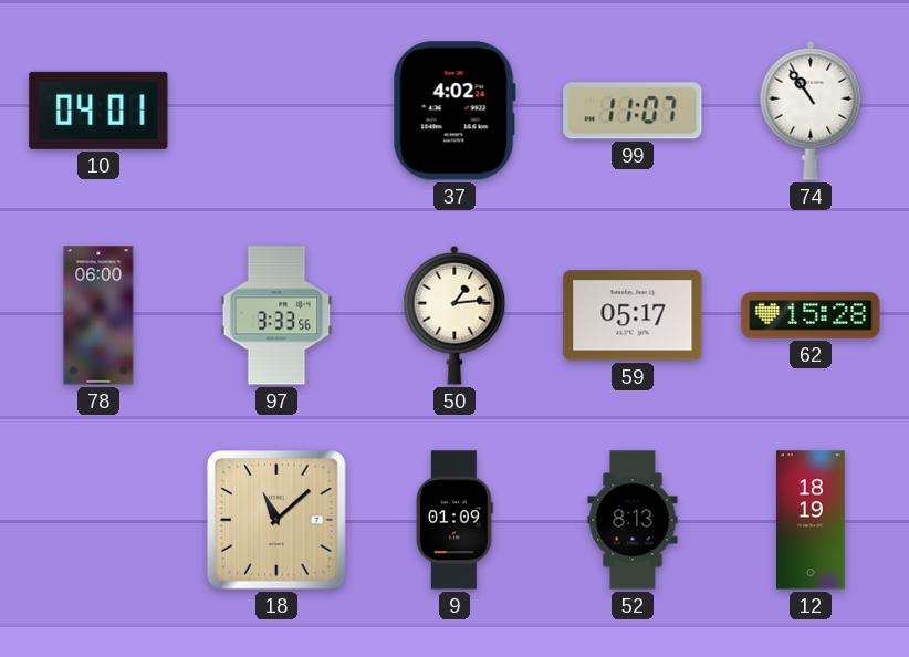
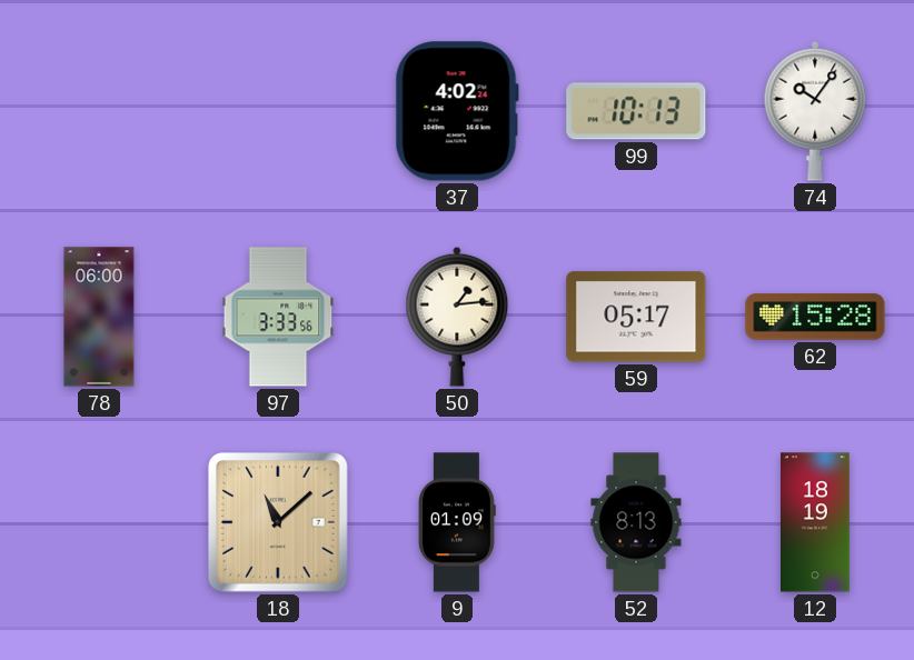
10: 04:01 -> none
99: 11:07 -> 10:13
74: 10:54 -> 10:06
